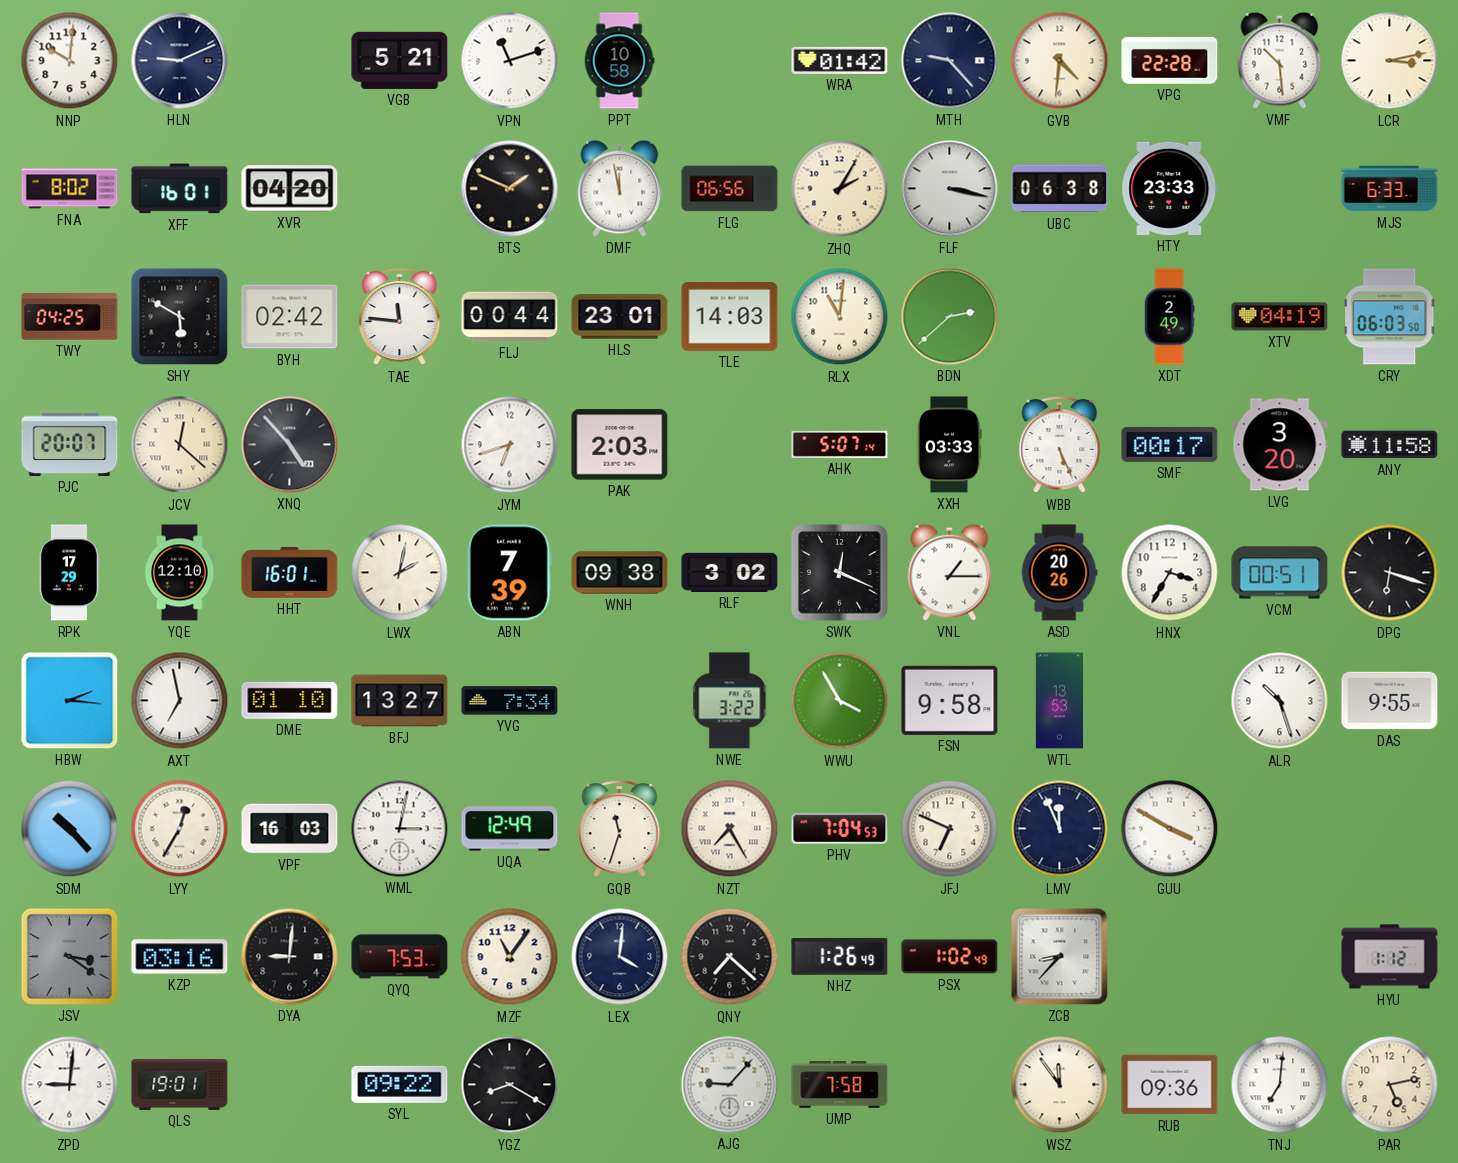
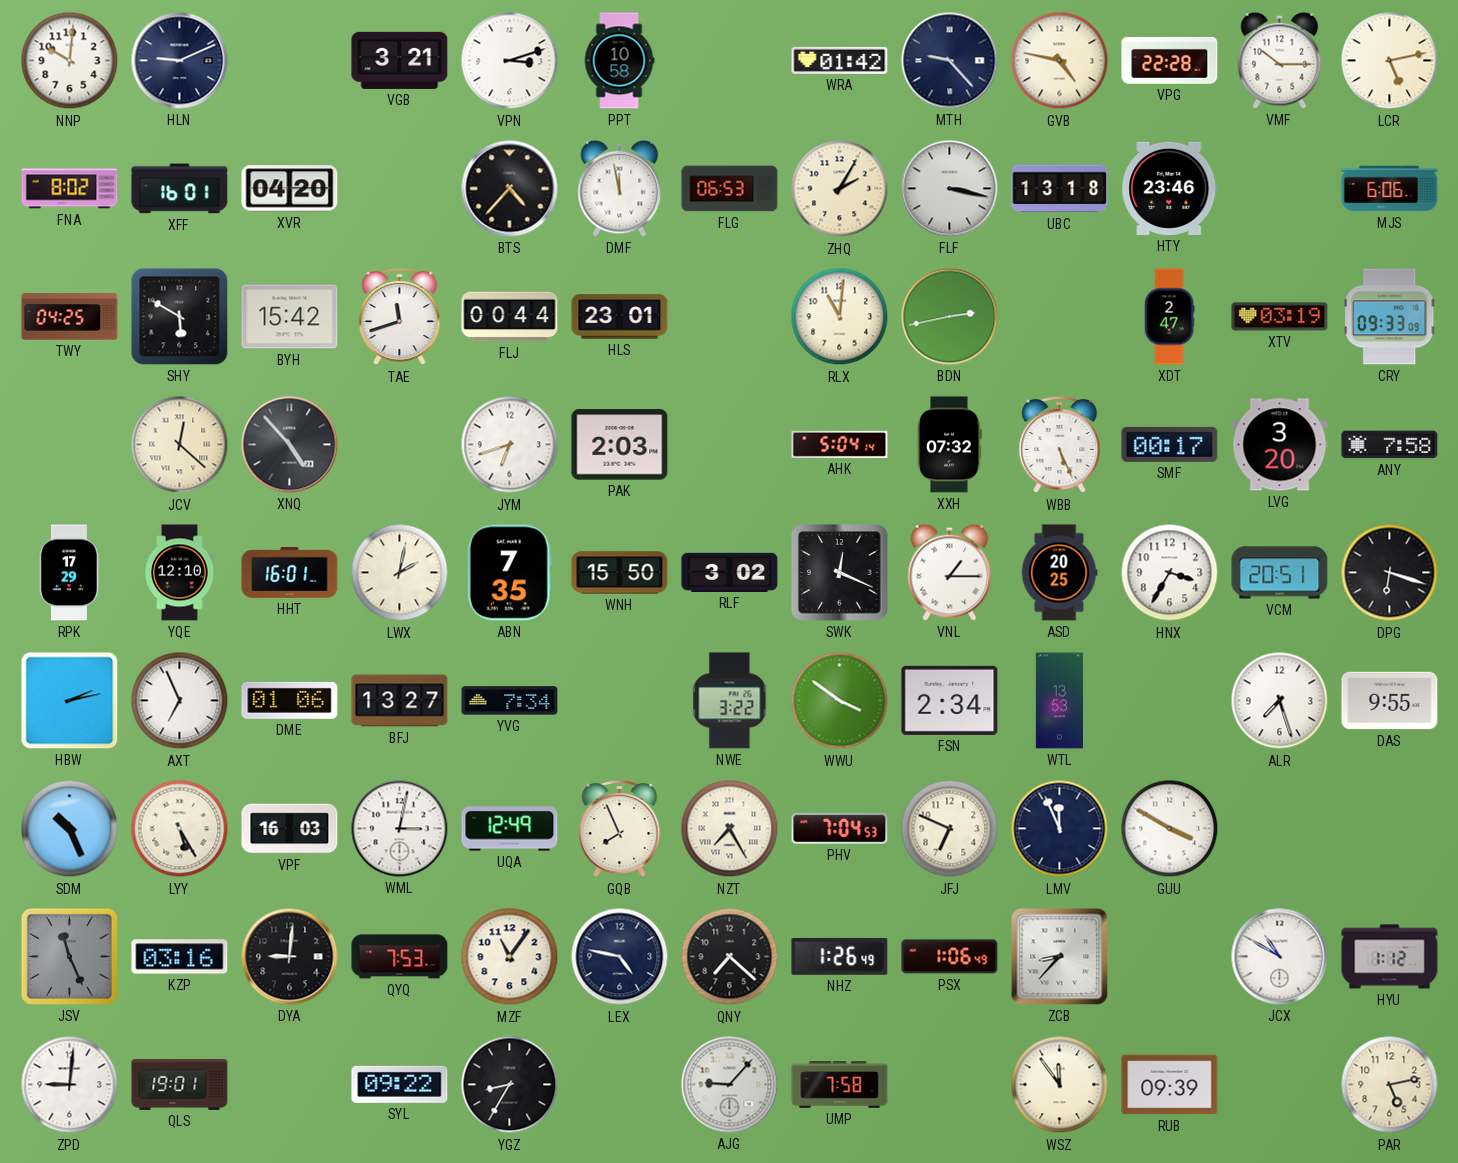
VGB: 5:21 -> 3:21
VPN: 11:12 -> 3:12
GVB: 4:31 -> 4:47
VMF: 10:29 -> 10:15
LCR: 3:13 -> 5:13
BTS: 1:49 -> 4:37
FLG: 06:56 -> 06:53
UBC: 06:38 -> 13:18
HTY: 23:33 -> 23:46
MJS: 6:33 -> 6:06
BYH: 02:42 -> 15:42
TAE: 11:46 -> 11:42
TLE: 14:03 -> none
BDN: 2:38 -> 2:43
XDT: 2:49 -> 2:47
XTV: 04:19 -> 03:19
CRY: 06:03 -> 09:33
PJC: 20:07 -> none
AHK: 5:07 -> 5:04
XXH: 03:33 -> 07:32
ANY: 11:58 -> 7:58
ABN: 7:39 -> 7:35
WNH: 09:38 -> 15:50
ASD: 20:26 -> 20:25
VCM: 00:51 -> 20:51
HBW: 2:16 -> 2:13
AXT: 6:58 -> 6:56
DME: 01:10 -> 01:06
WWU: 3:55 -> 3:51
FSN: 9:58 -> 2:34
ALR: 10:27 -> 7:27
SDM: 10:23 -> 10:26
LYY: 12:35 -> 5:25
GQB: 11:33 -> 7:56
JSV: 3:21 -> 11:26
LEX: 4:01 -> 4:47
PSX: 1:02 -> 1:06
JCX: none -> 10:50
YGZ: 8:20 -> 8:35
RUB: 09:36 -> 09:39
TNJ: 7:01 -> none
